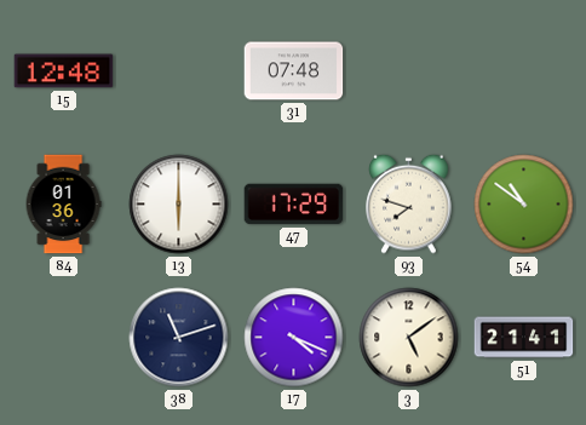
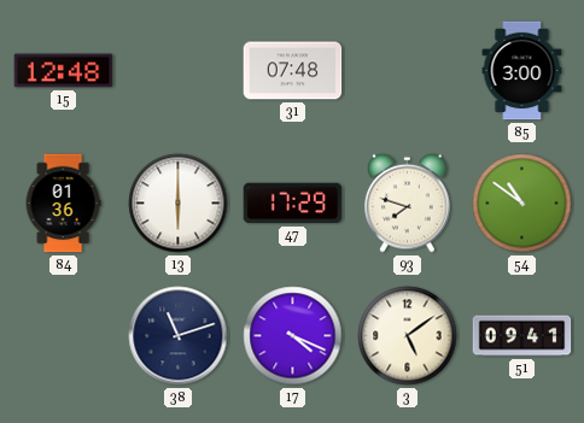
85: none -> 3:00
51: 21:41 -> 09:41
